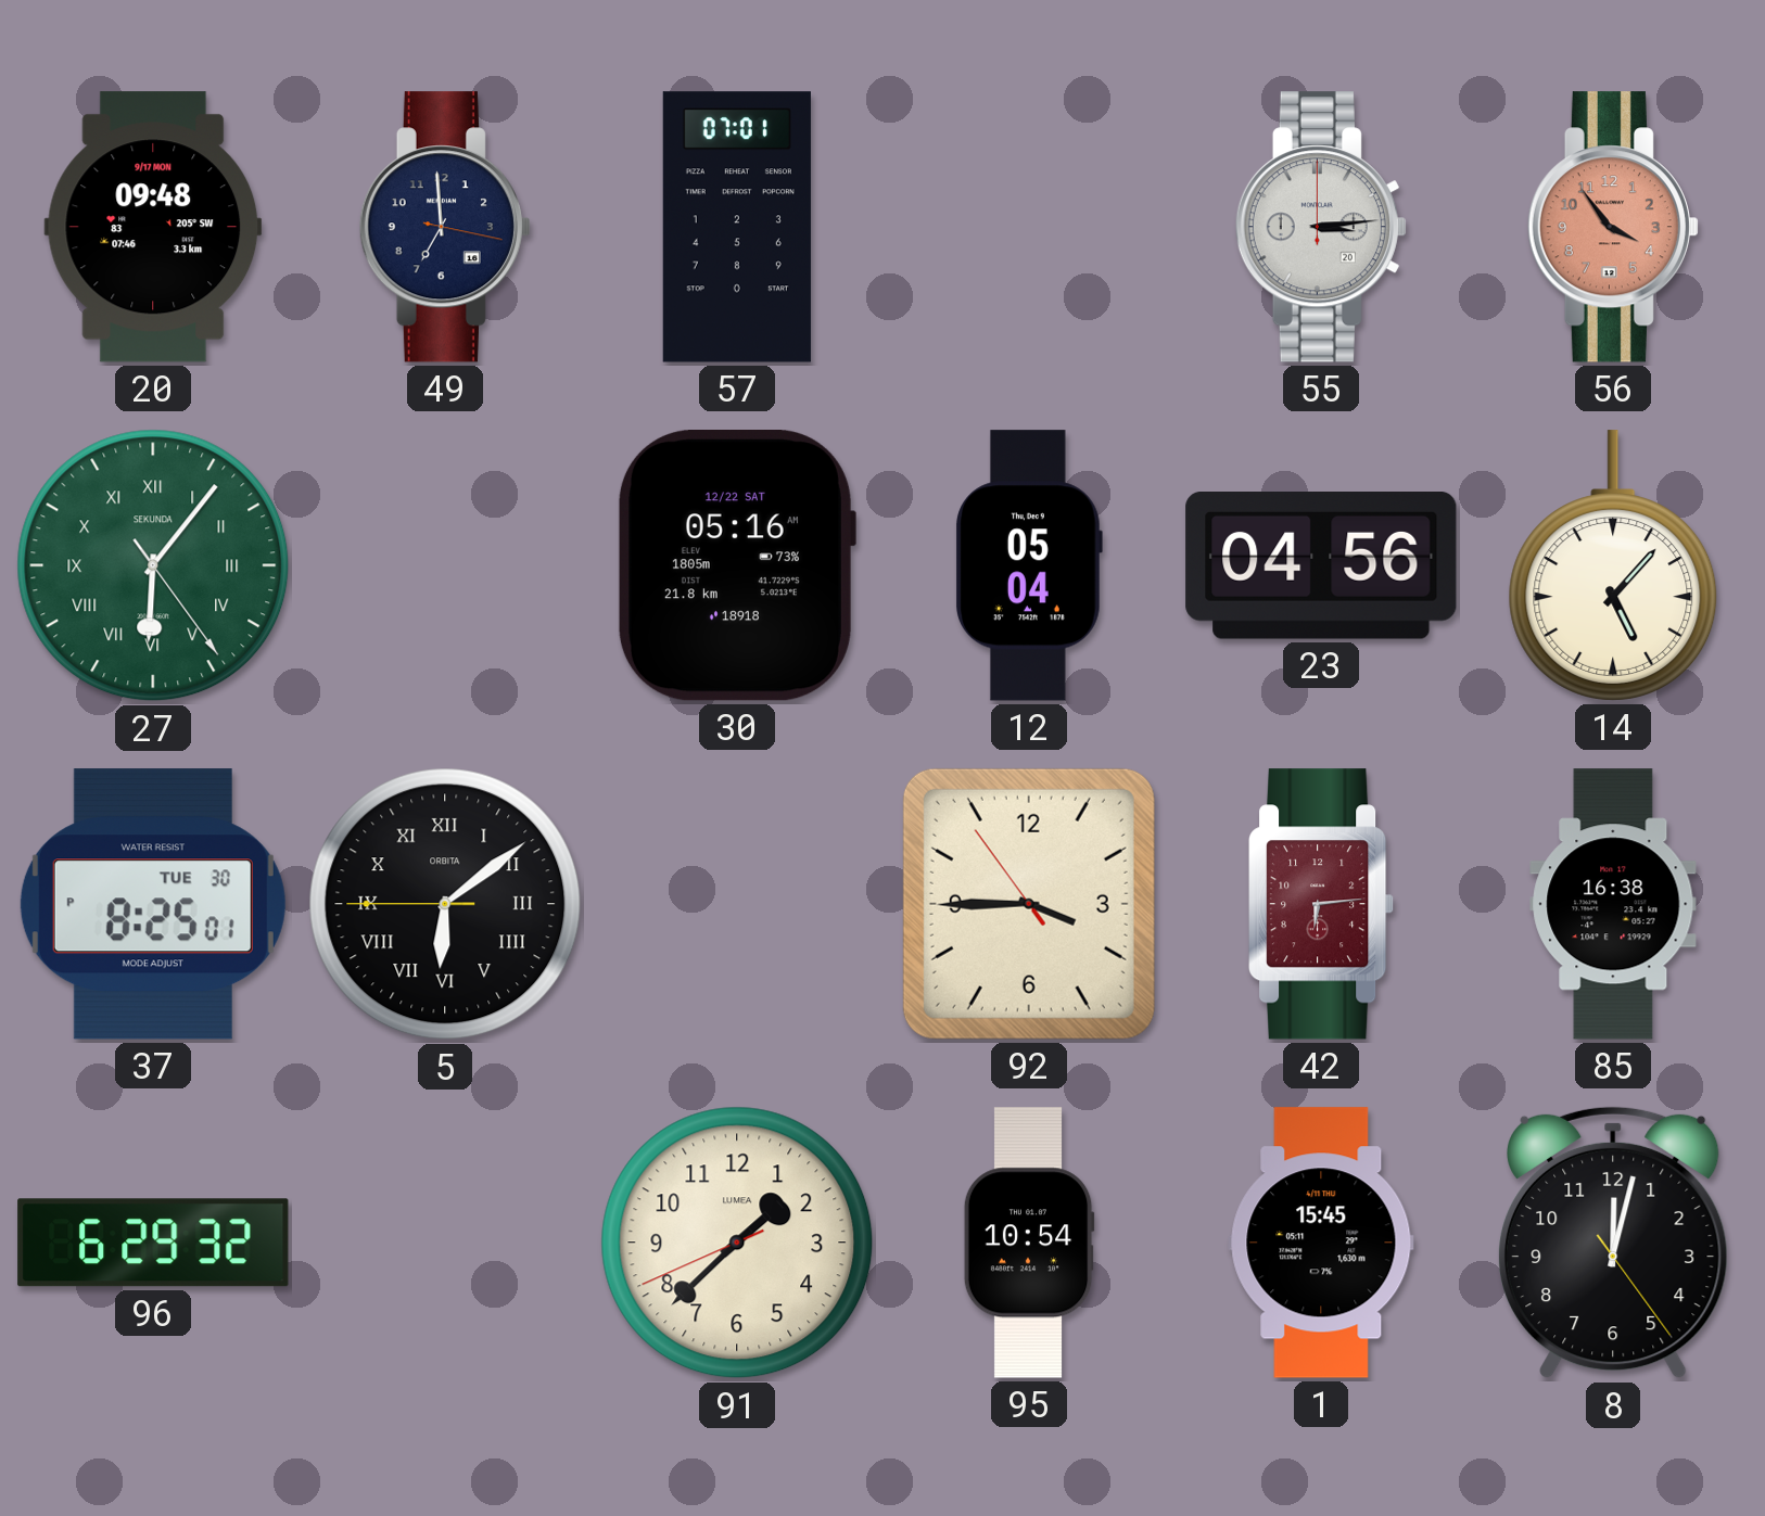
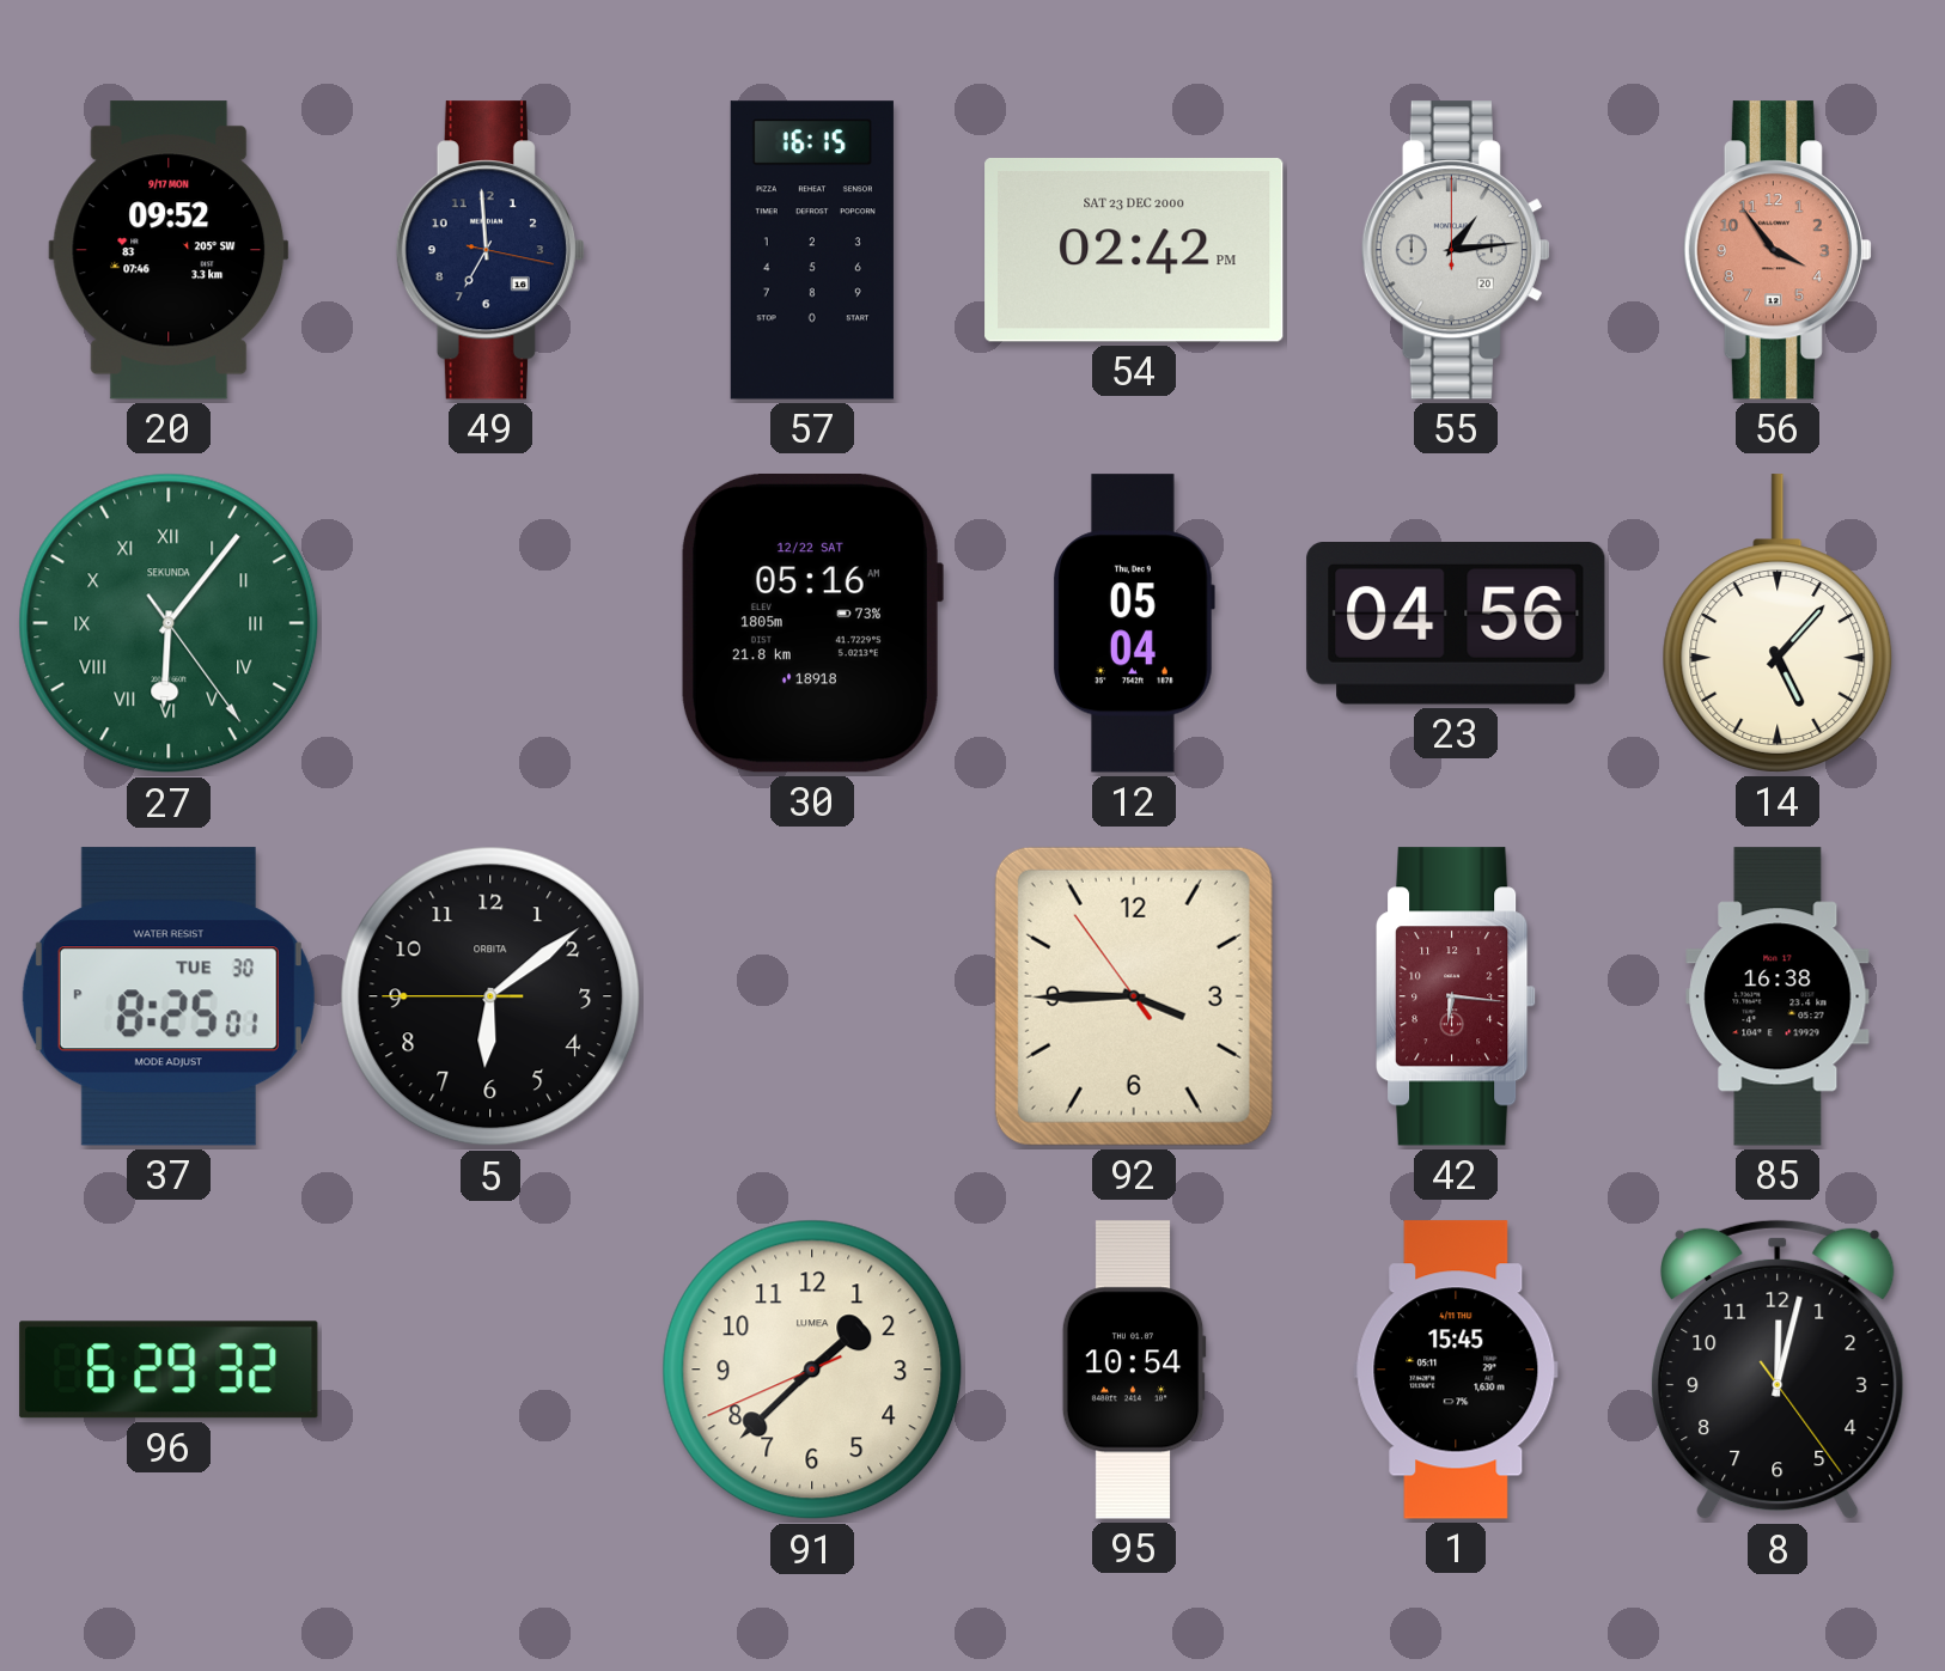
20: 09:48 -> 09:52
57: 07:01 -> 16:15
54: none -> 02:42
55: 3:14 -> 1:14
5 numerals: Roman -> Arabic
42: 6:14 -> 6:16
